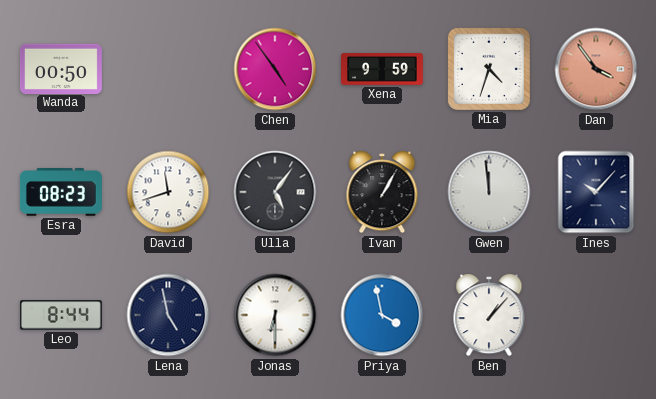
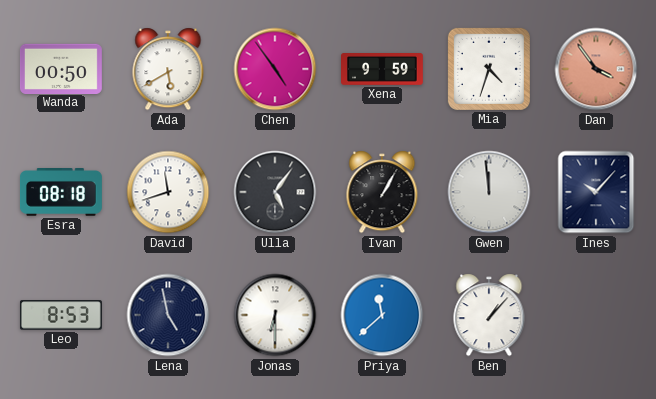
Ada: none -> 5:40
Esra: 08:23 -> 08:18
Leo: 8:44 -> 8:53
Priya: 3:58 -> 11:38
